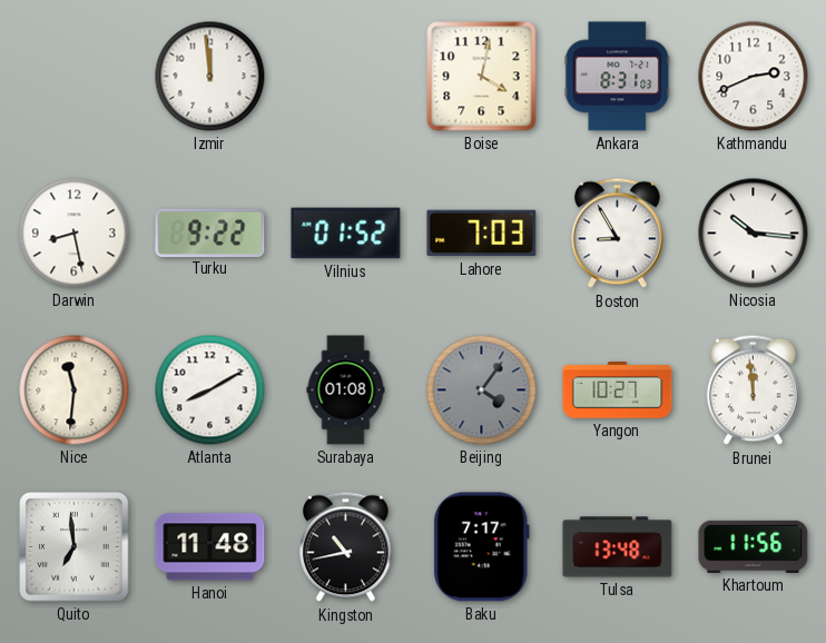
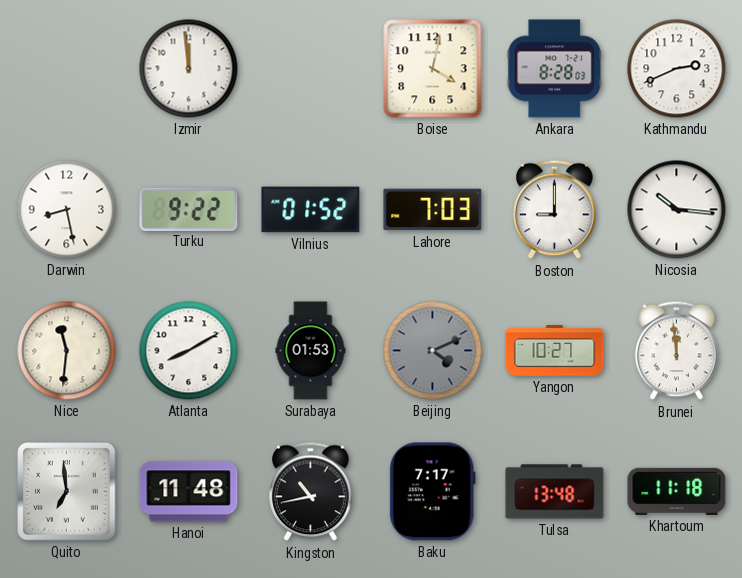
Ankara: 8:31 -> 8:28
Boston: 8:55 -> 9:00
Surabaya: 01:08 -> 01:53
Beijing: 4:06 -> 4:11
Khartoum: 11:56 -> 11:18
